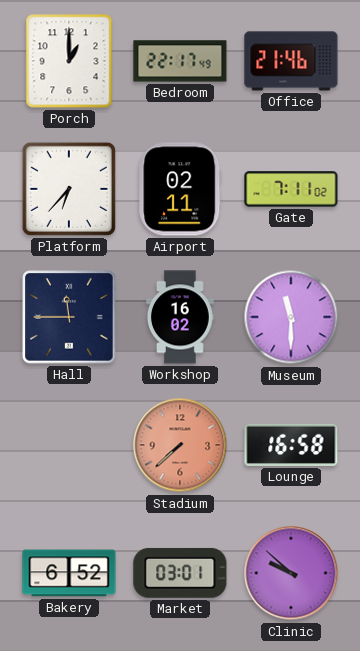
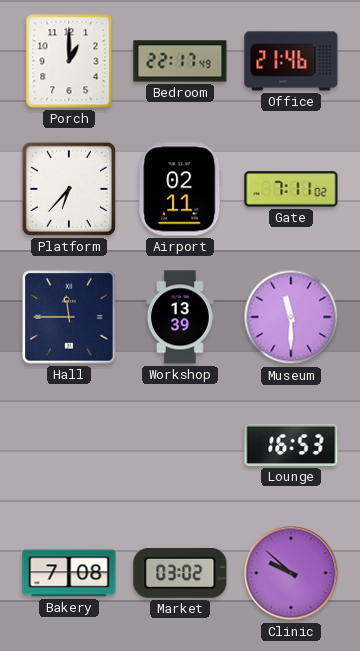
Workshop: 16:02 -> 13:39
Stadium: 7:38 -> none
Lounge: 16:58 -> 16:53
Bakery: 6:52 -> 7:08
Market: 03:01 -> 03:02
